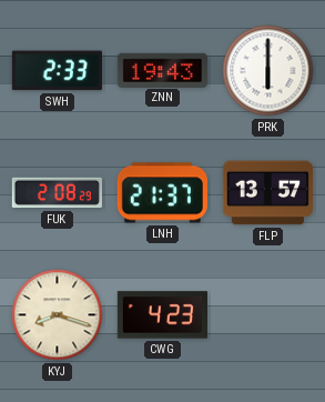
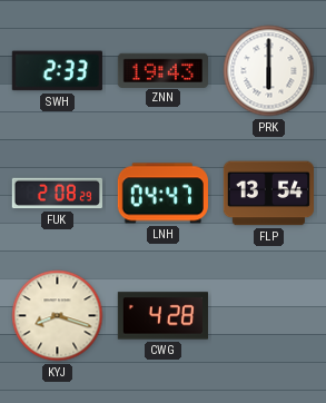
LNH: 21:37 -> 04:47
FLP: 13:57 -> 13:54
CWG: 4:23 -> 4:28
